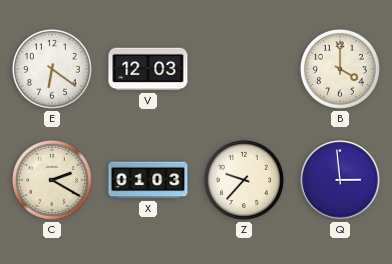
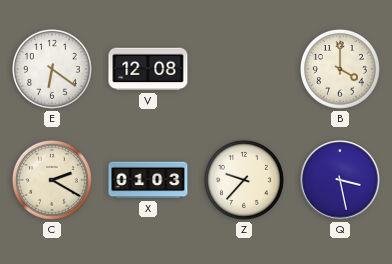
V: 12:03 -> 12:08
Q: 2:59 -> 3:28
